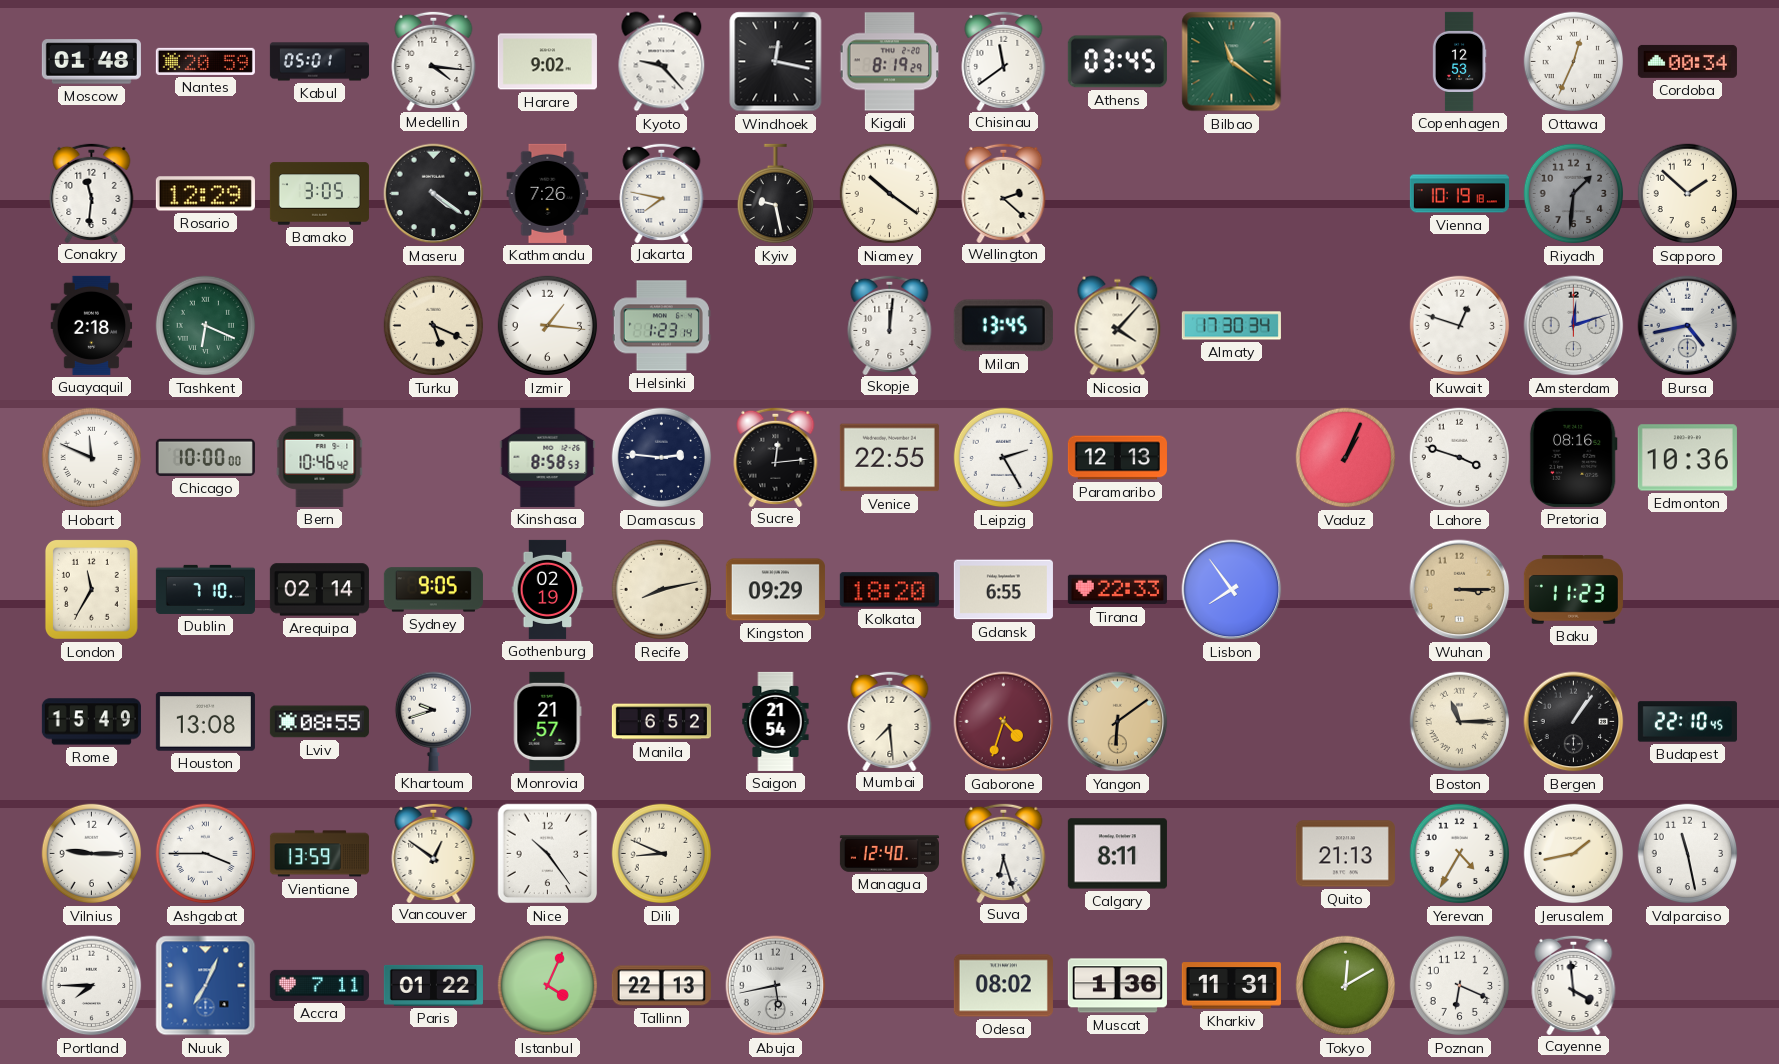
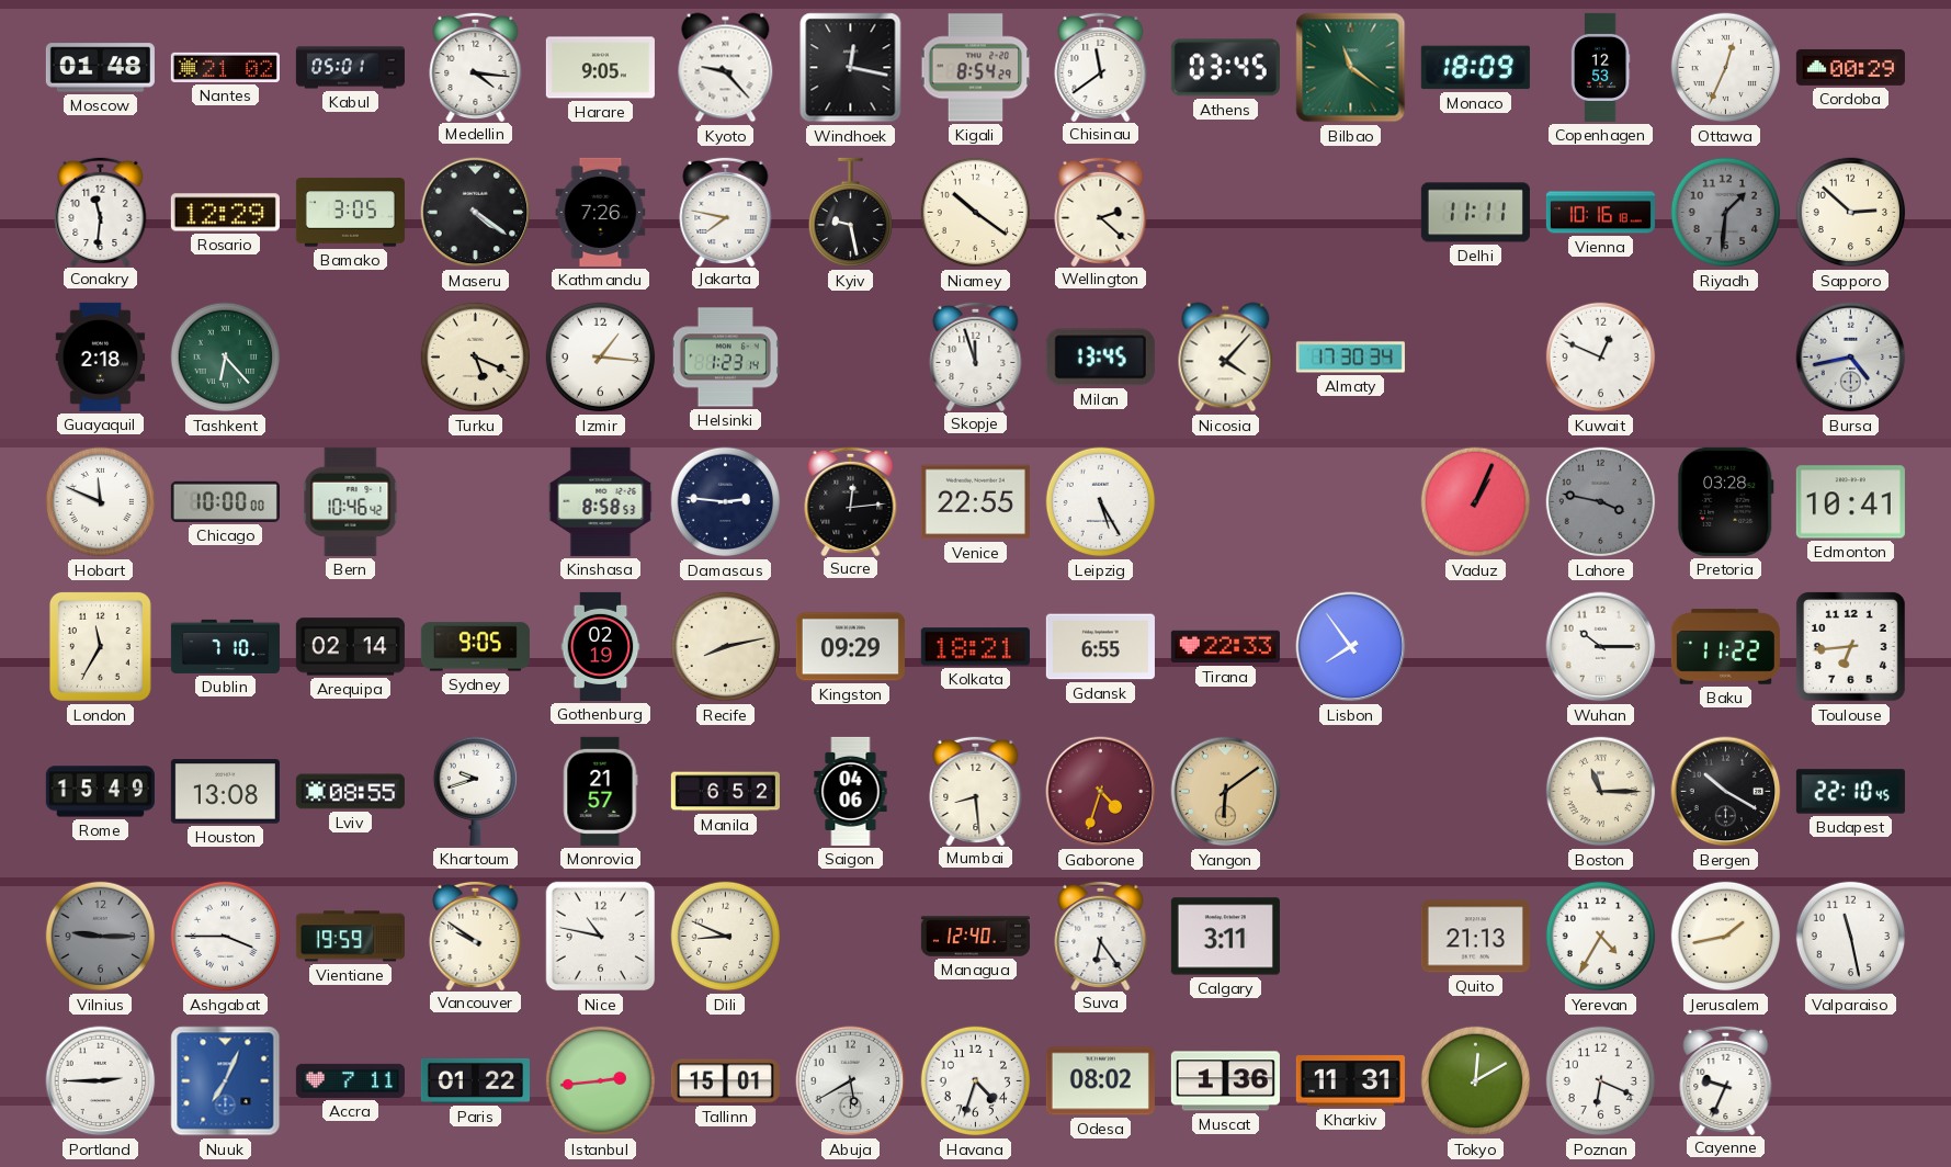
Nantes: 20:59 -> 21:02
Harare: 9:02 -> 9:05
Kigali: 8:19 -> 8:54
Monaco: none -> 18:09
Cordoba: 00:34 -> 00:29
Delhi: none -> 11:11
Vienna: 10:19 -> 10:16
Sapporo: 1:52 -> 2:52
Tashkent: 6:19 -> 6:23
Skopje: 12:01 -> 11:57
Kuwait: 12:48 -> 12:49
Amsterdam: 12:12 -> none
Leipzig: 2:25 -> 5:25
Paramaribo: 12:13 -> none
Lahore: 3:48 -> 3:47
Lahore dial: white -> grey
Pretoria: 08:16 -> 03:28
Edmonton: 10:36 -> 10:41
Kolkata: 18:20 -> 18:21
Wuhan: 3:15 -> 10:15
Wuhan dial: champagne -> white
Baku: 11:23 -> 11:22
Toulouse: none -> 6:44
Saigon: 21:54 -> 04:06
Mumbai: 7:29 -> 8:29
Bergen: 1:06 -> 10:20
Vilnius dial: white -> grey
Vientiane: 13:59 -> 19:59
Vancouver: 12:51 -> 9:51
Nice: 10:24 -> 10:47
Suva: 6:27 -> 6:24
Calgary: 8:11 -> 3:11
Portland: 7:45 -> 2:45
Istanbul: 4:04 -> 2:44
Tallinn: 22:13 -> 15:01
Abuja: 5:43 -> 5:40
Havana: none -> 4:33
Cayenne: 3:59 -> 9:34
